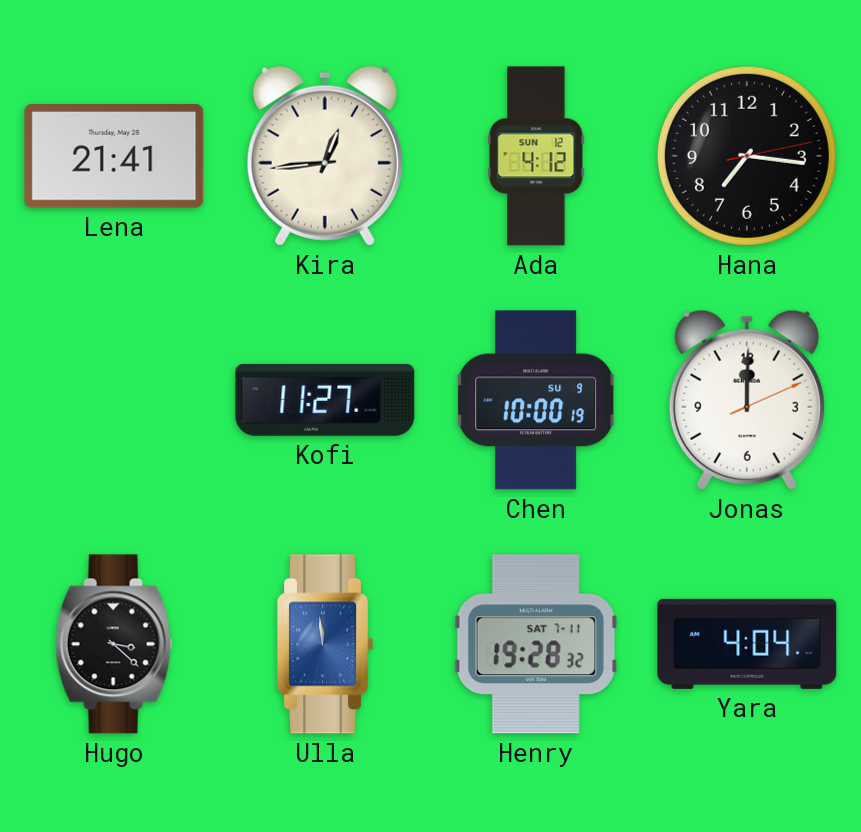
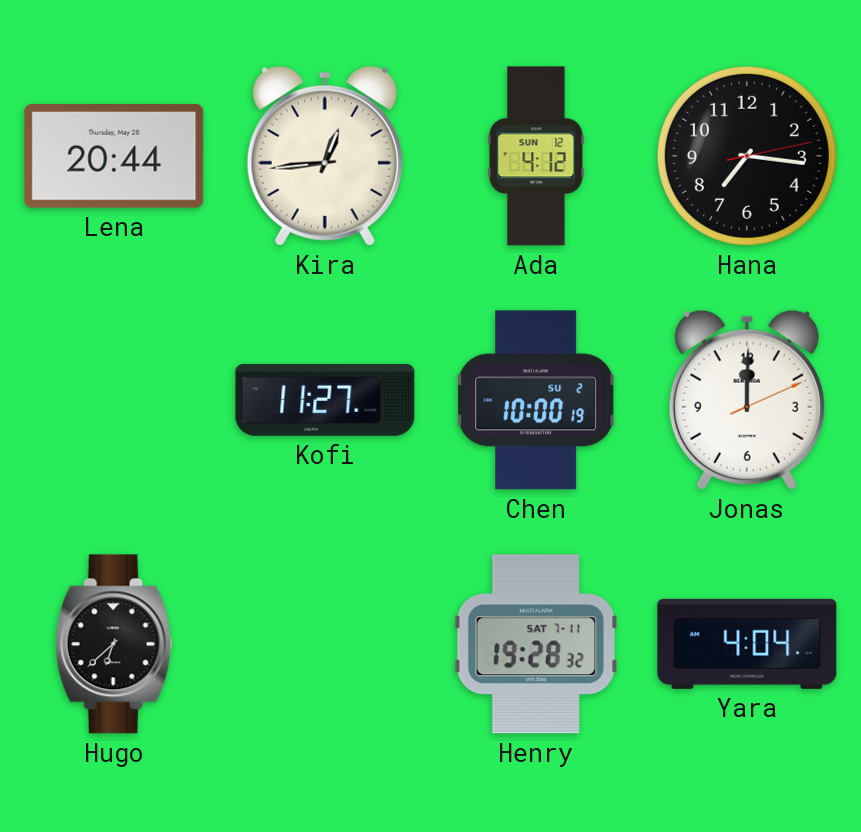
Lena: 21:41 -> 20:44
Chen date: SU 9 -> SU 2
Hugo: 3:22 -> 6:38
Ulla: 11:59 -> none
